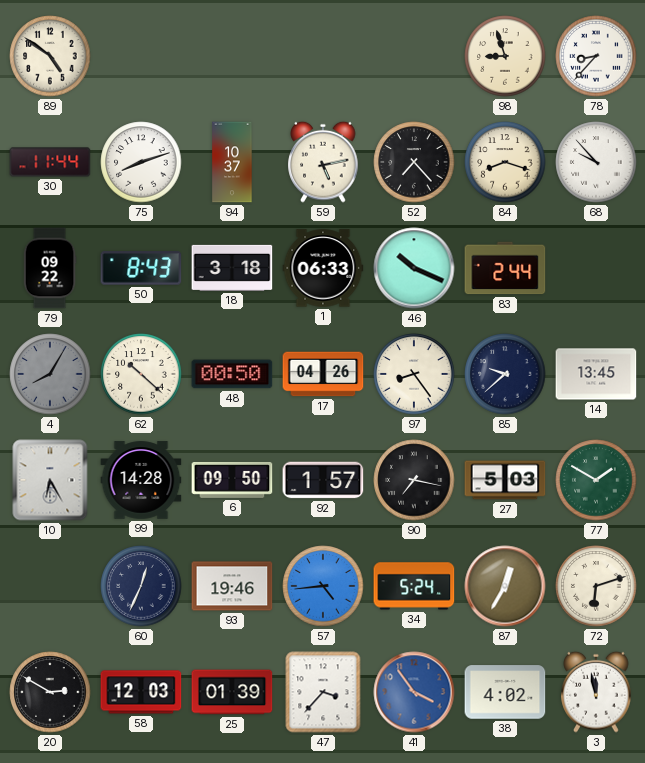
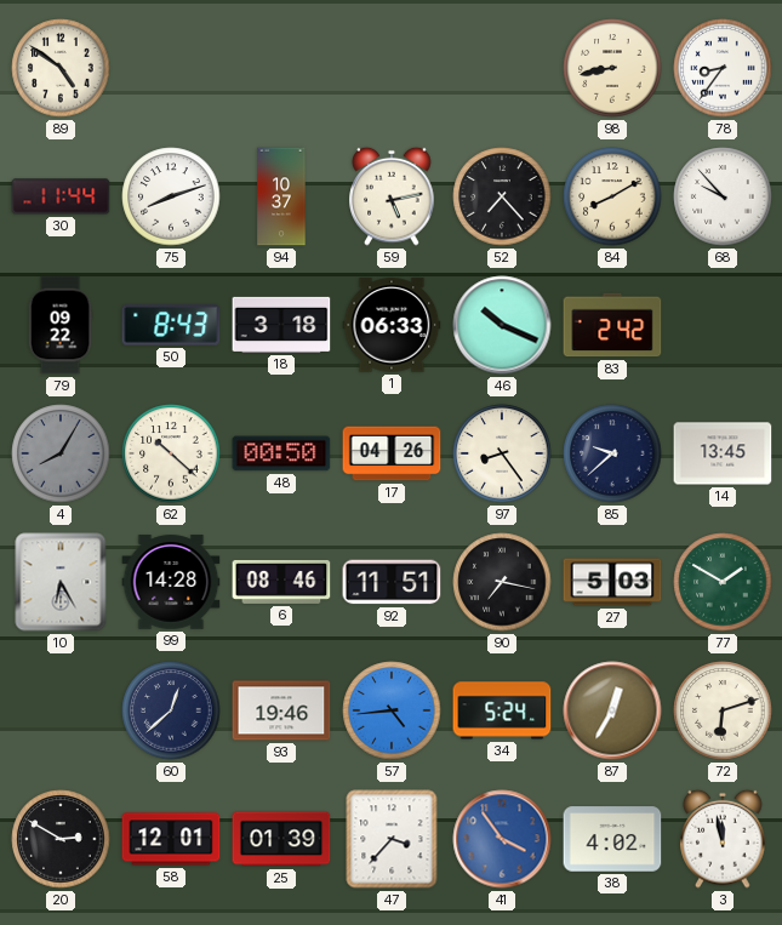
98: 8:57 -> 8:43
78: 8:37 -> 8:36
84: 8:18 -> 8:10
83: 2:44 -> 2:42
6: 09:50 -> 08:46
92: 1:57 -> 11:51
60: 12:34 -> 12:38
58: 12:03 -> 12:01
